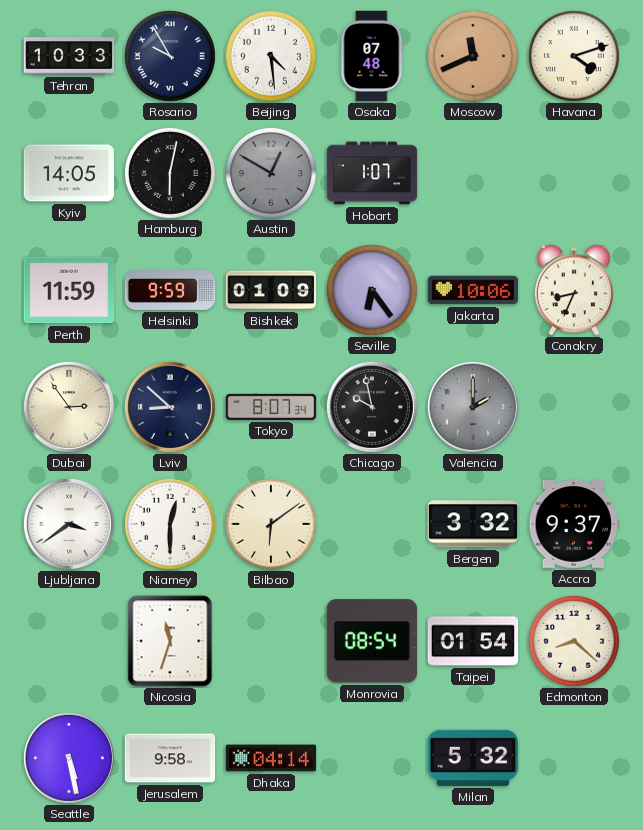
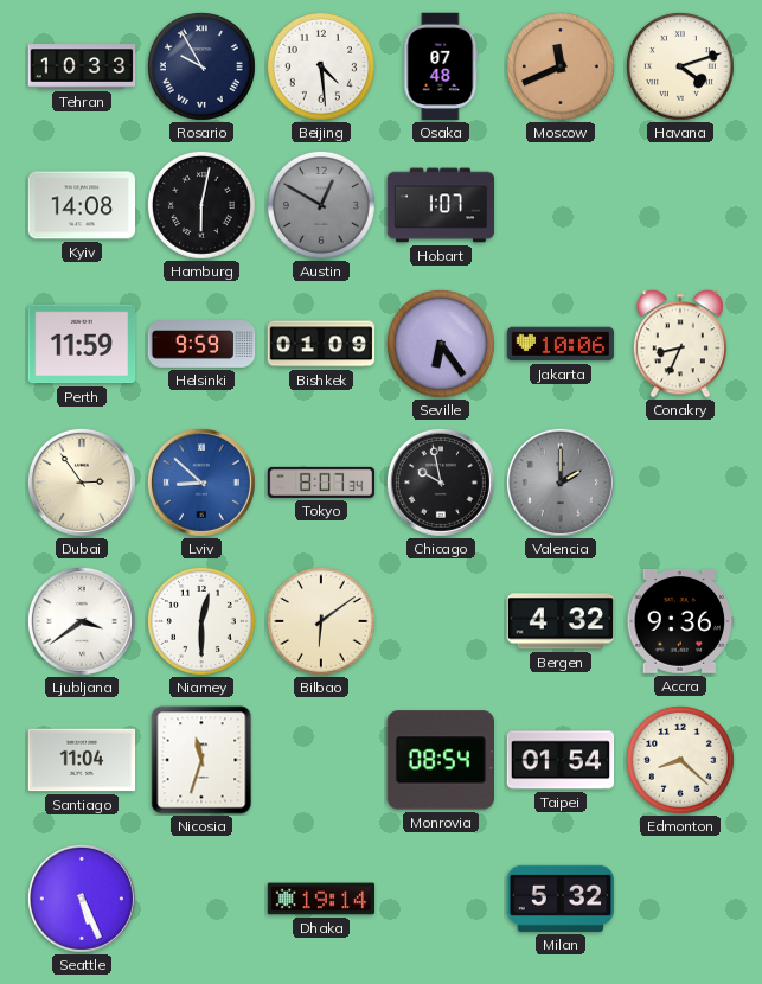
Kyiv: 14:05 -> 14:08
Lviv dial: navy -> blue
Bergen: 3:32 -> 4:32
Accra: 9:37 -> 9:36
Santiago: none -> 11:04
Seattle: 5:28 -> 5:26
Jerusalem: 9:58 -> none
Dhaka: 04:14 -> 19:14
